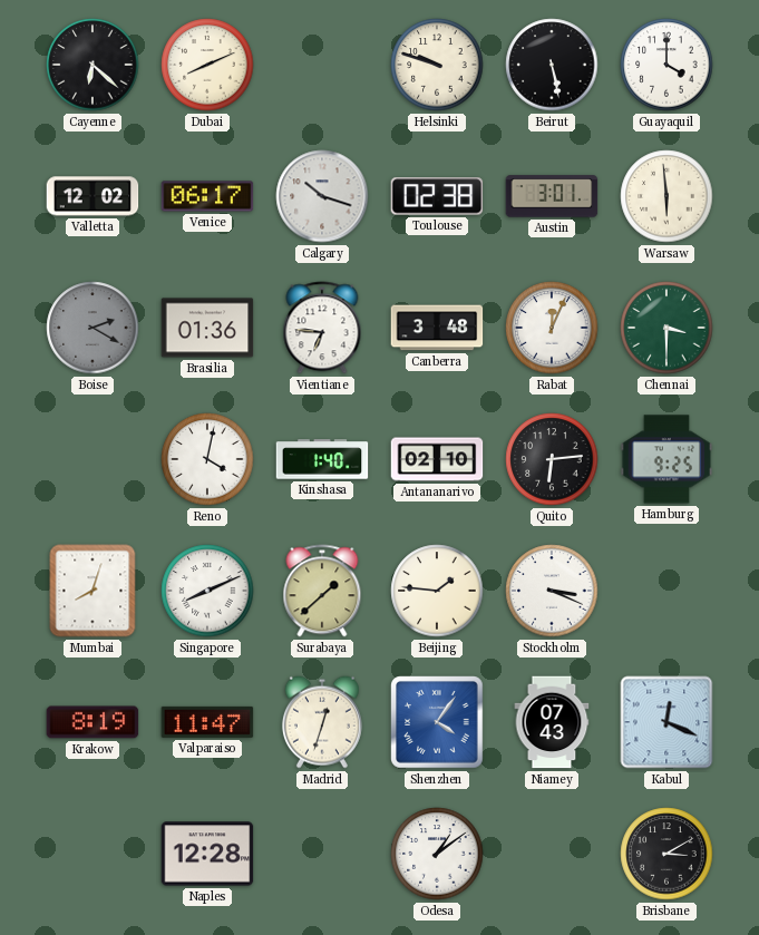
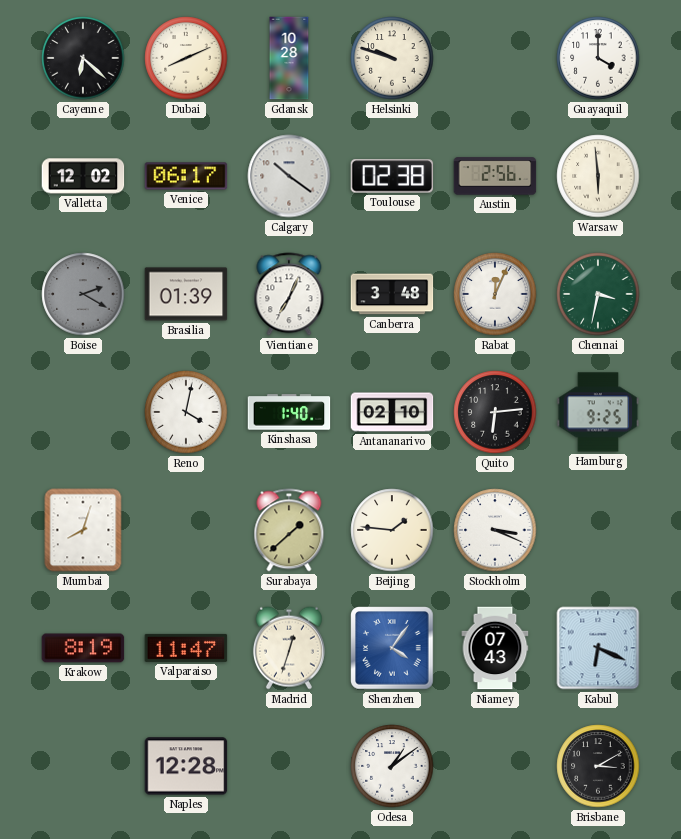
Gdansk: none -> 10:28
Beirut: 5:28 -> none
Calgary: 10:18 -> 10:21
Austin: 3:01 -> 2:56
Brasilia: 01:36 -> 01:39
Vientiane: 6:46 -> 7:04
Chennai: 3:30 -> 3:32
Singapore: 8:11 -> none
Kabul: 12:19 -> 6:19
